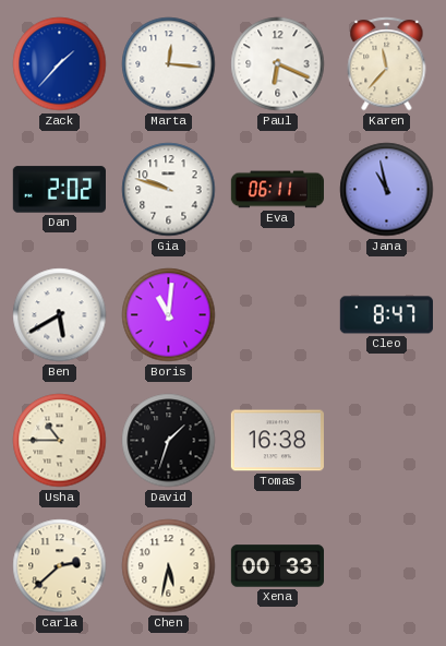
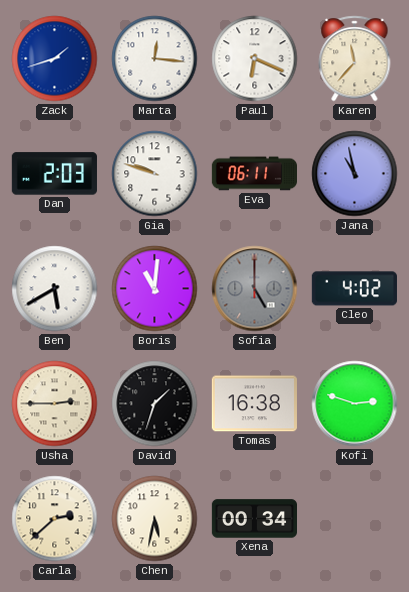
Zack: 1:37 -> 1:42
Dan: 2:02 -> 2:03
Sofia: none -> 5:00
Cleo: 8:47 -> 4:02
Usha: 10:45 -> 2:45
Kofi: none -> 2:48
Xena: 00:33 -> 00:34
